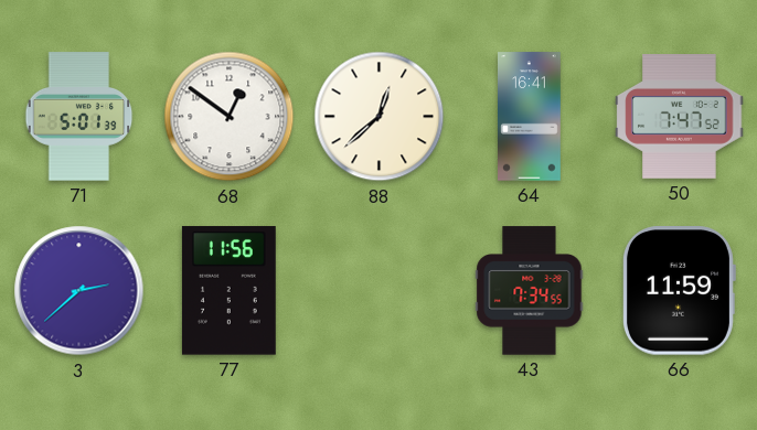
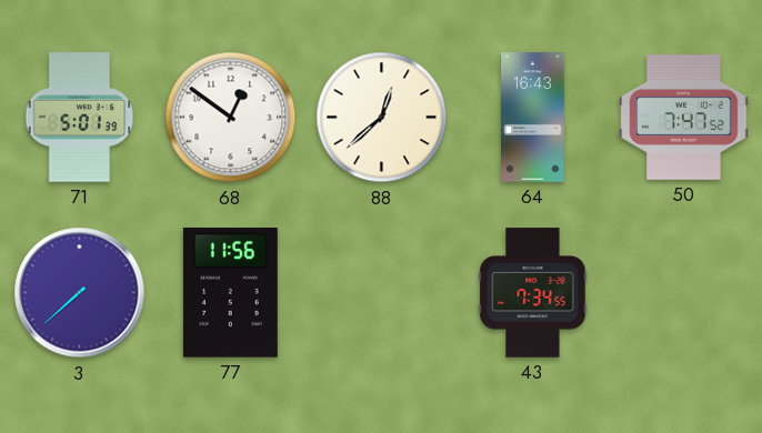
64: 16:41 -> 16:43
3: 2:38 -> 7:38
66: 11:59 -> none
